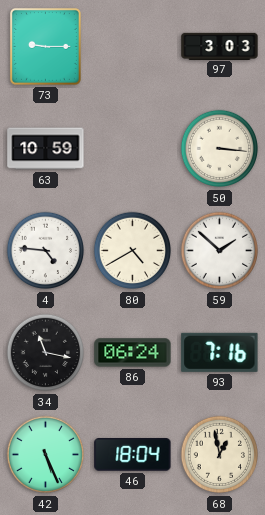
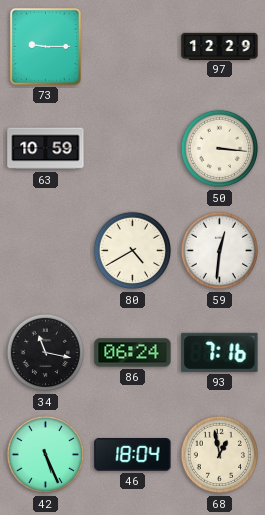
97: 3:03 -> 12:29
4: 4:46 -> none
59: 1:52 -> 12:31
